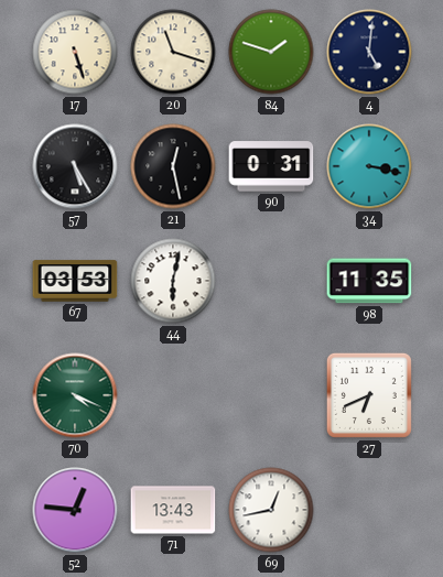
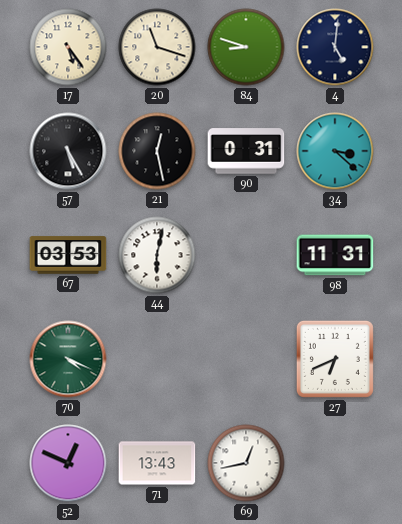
17: 5:27 -> 5:24
84: 1:48 -> 8:48
34: 3:17 -> 3:22
98: 11:35 -> 11:31
52: 12:46 -> 12:49
